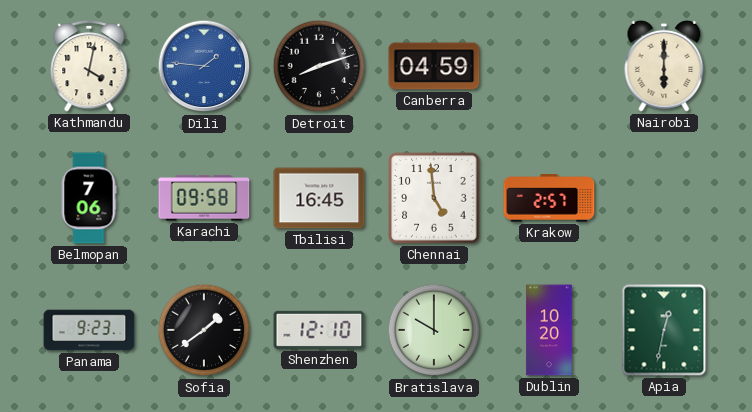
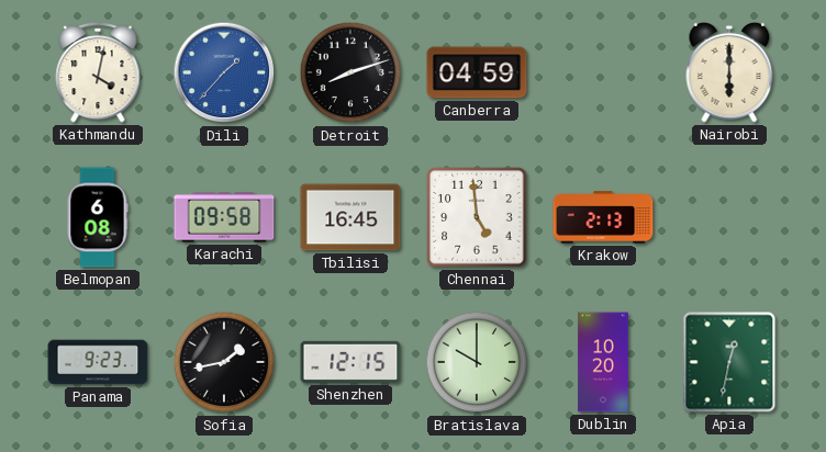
Dili: 1:46 -> 1:37
Belmopan: 7:06 -> 6:08
Krakow: 2:57 -> 2:13
Sofia: 1:39 -> 1:43
Shenzhen: 12:10 -> 12:15
